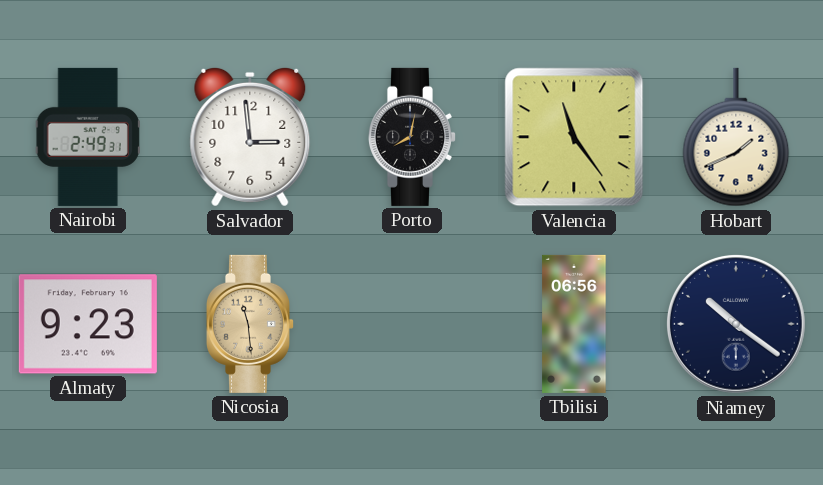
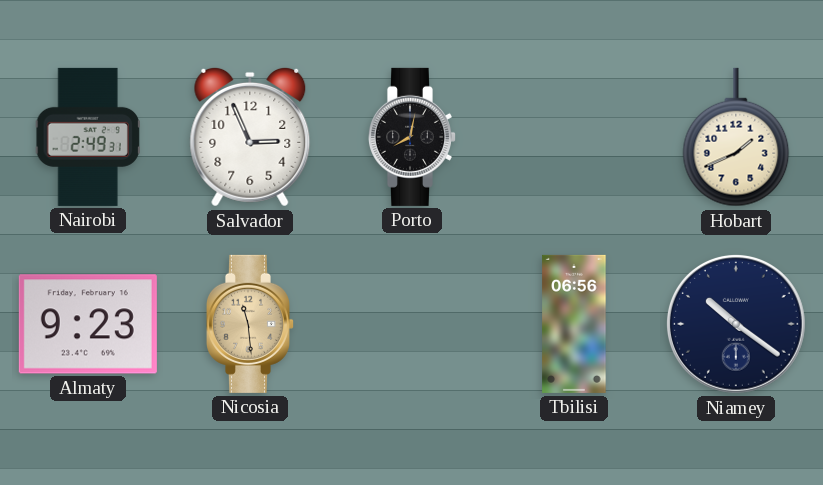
Salvador: 2:59 -> 2:56
Valencia: 11:24 -> none
